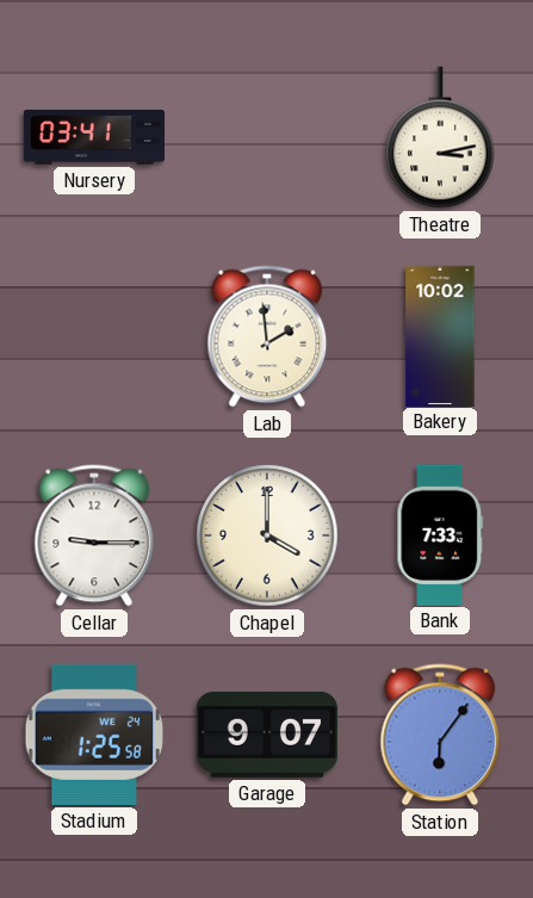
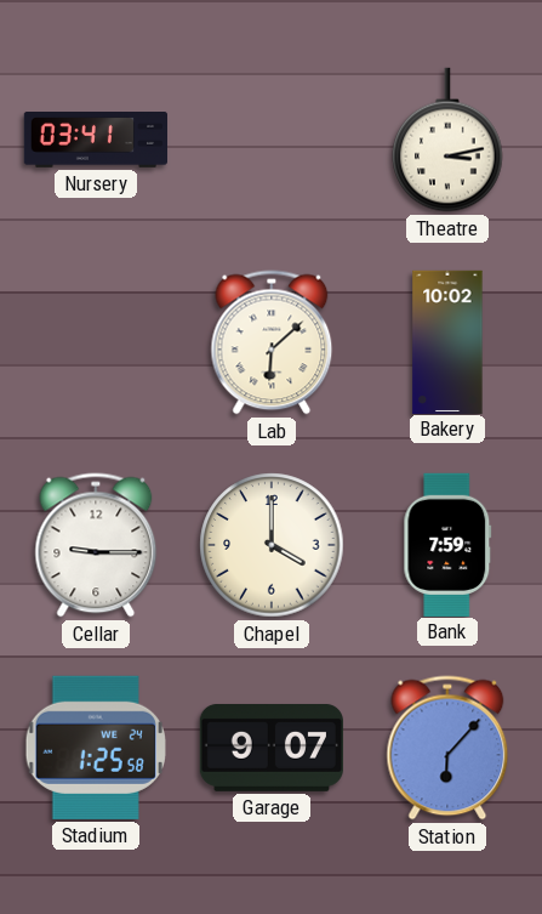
Lab: 1:59 -> 6:08
Bank: 7:33 -> 7:59
Station: 6:06 -> 6:07
